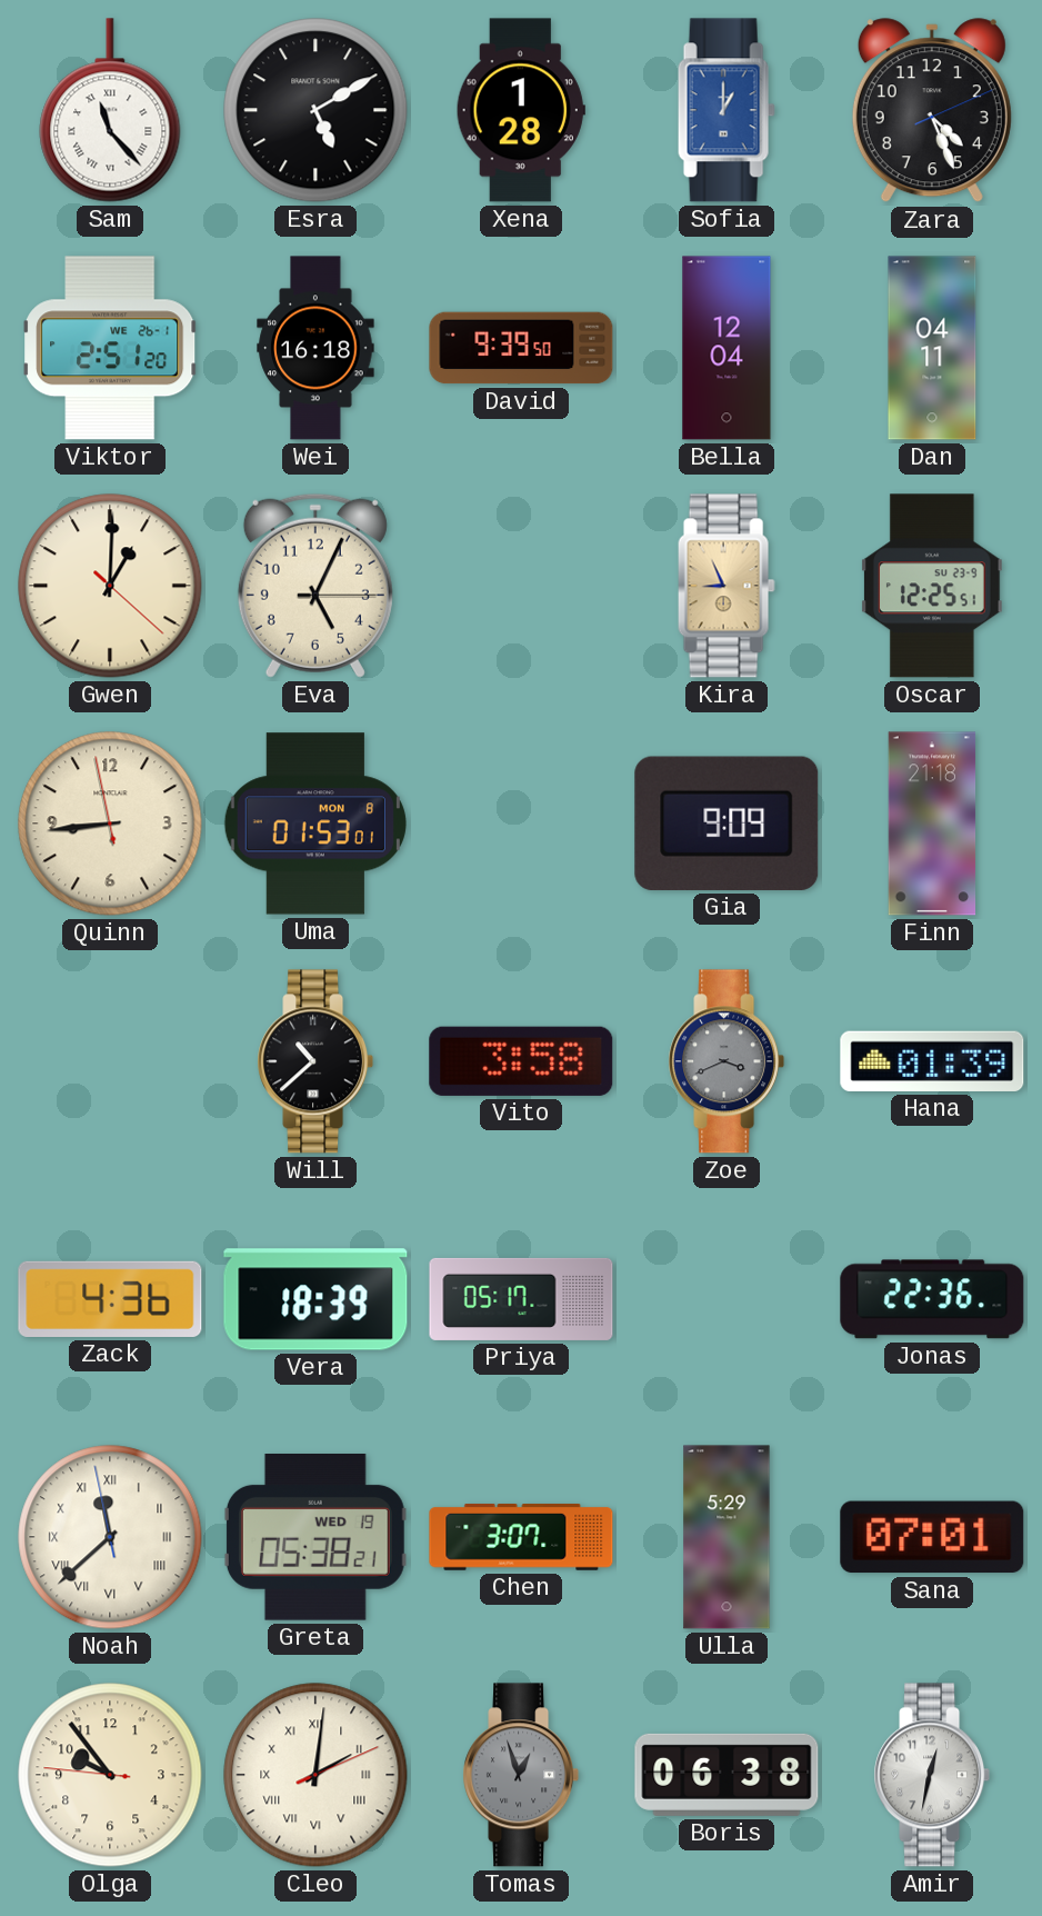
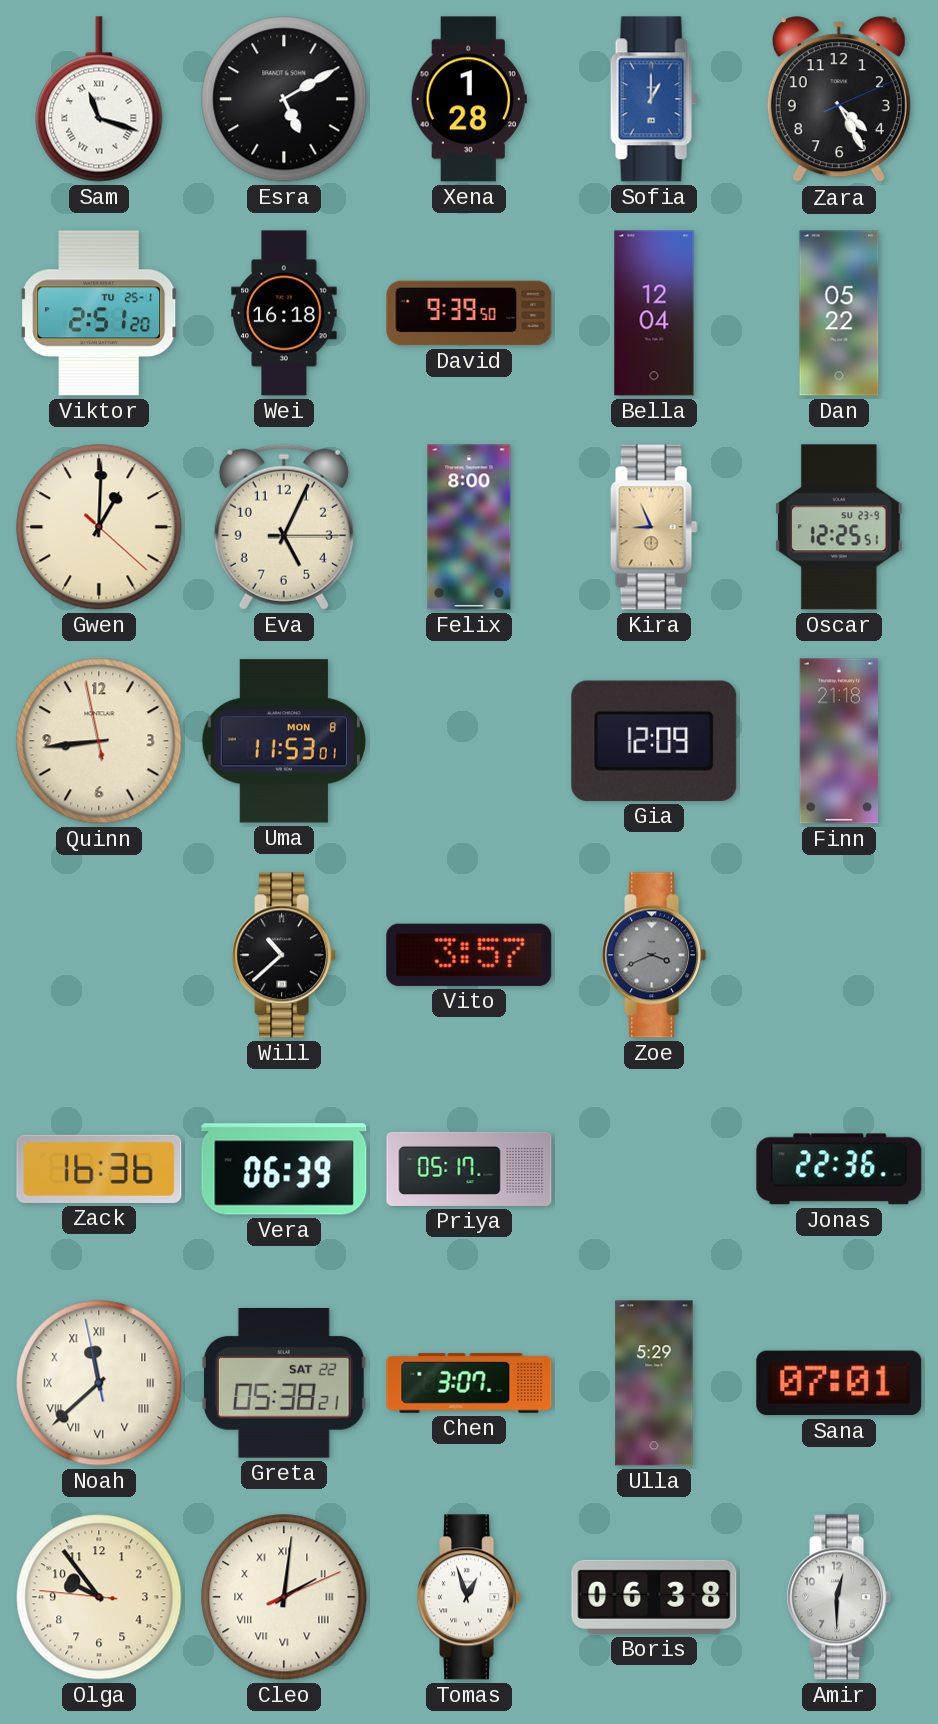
Sam: 11:23 -> 11:18
Zara: 4:26 -> 4:25
Viktor date: WE 26-1 -> TU 25-1
Dan: 04:11 -> 05:22
Felix: none -> 8:00
Uma: 01:53 -> 11:53
Gia: 9:09 -> 12:09
Vito: 3:58 -> 3:57
Hana: 01:39 -> none
Zack: 4:36 -> 16:36
Vera: 18:39 -> 06:39
Greta date: WED 19 -> SAT 22
Tomas dial: grey -> white
Amir: 12:32 -> 12:30
